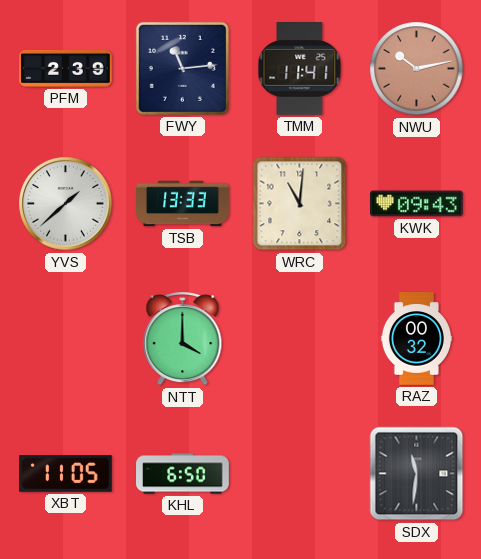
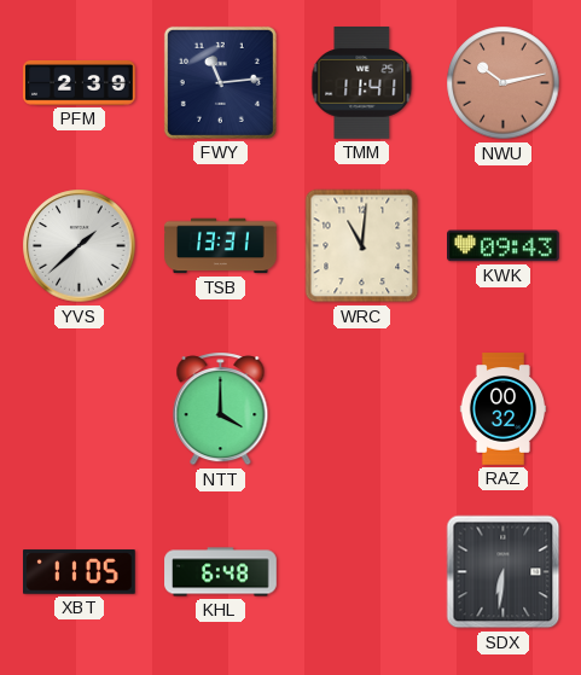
TSB: 13:33 -> 13:31
KHL: 6:50 -> 6:48
SDX: 11:31 -> 6:31
